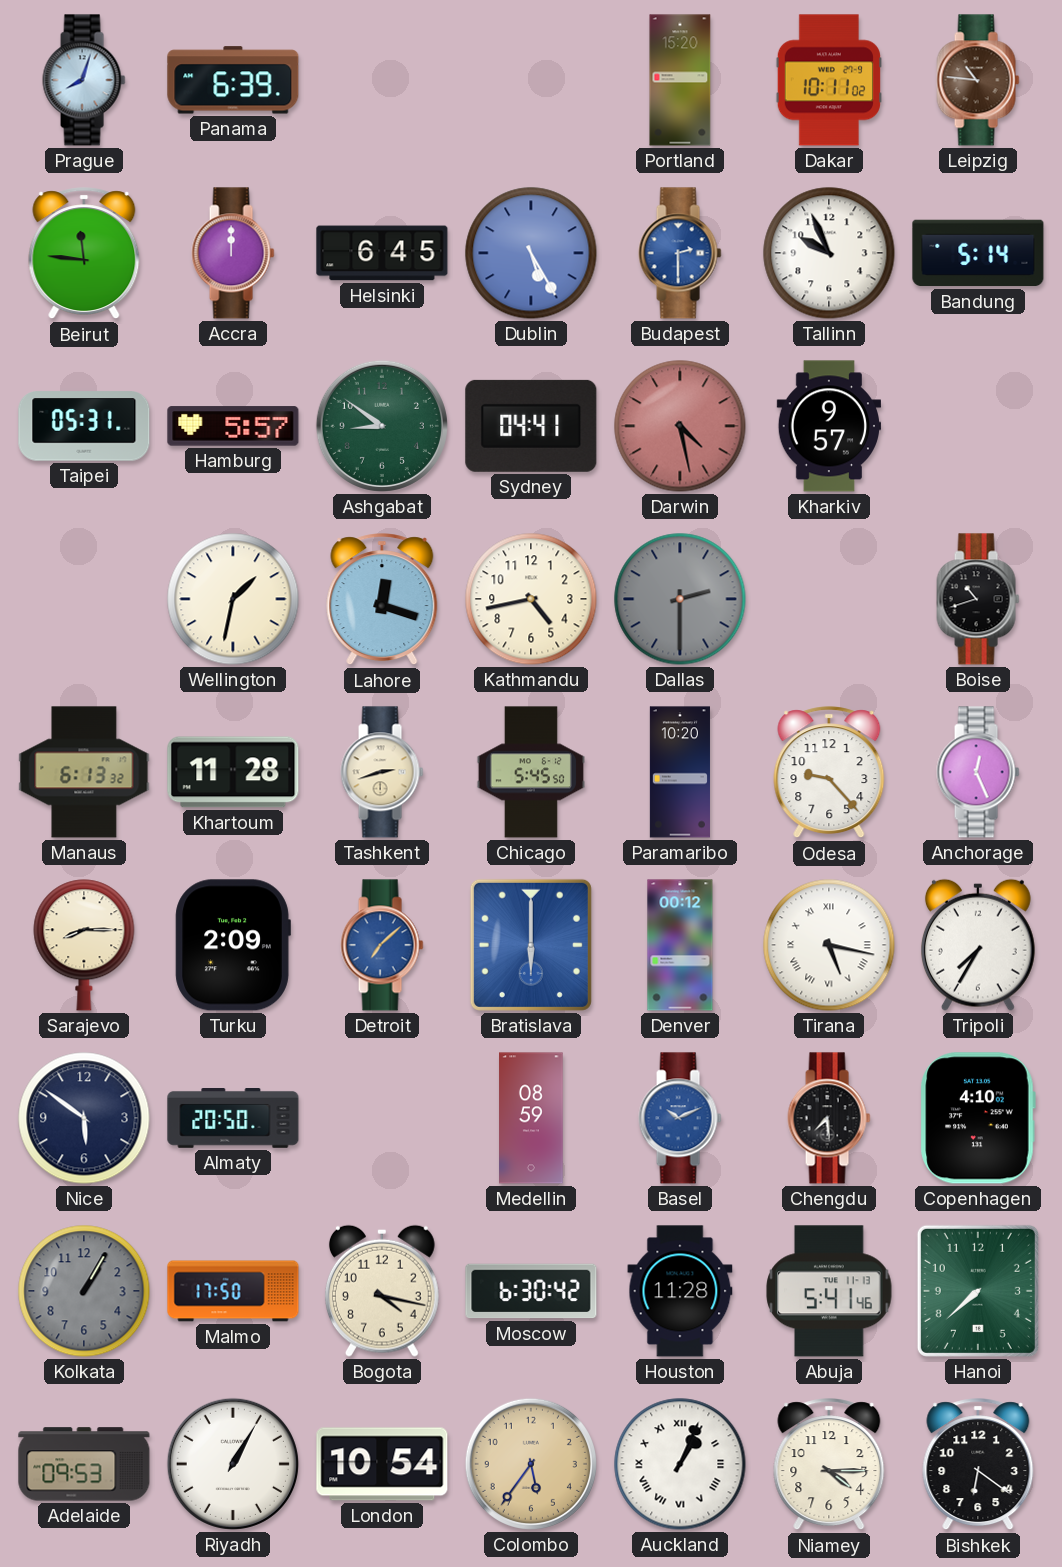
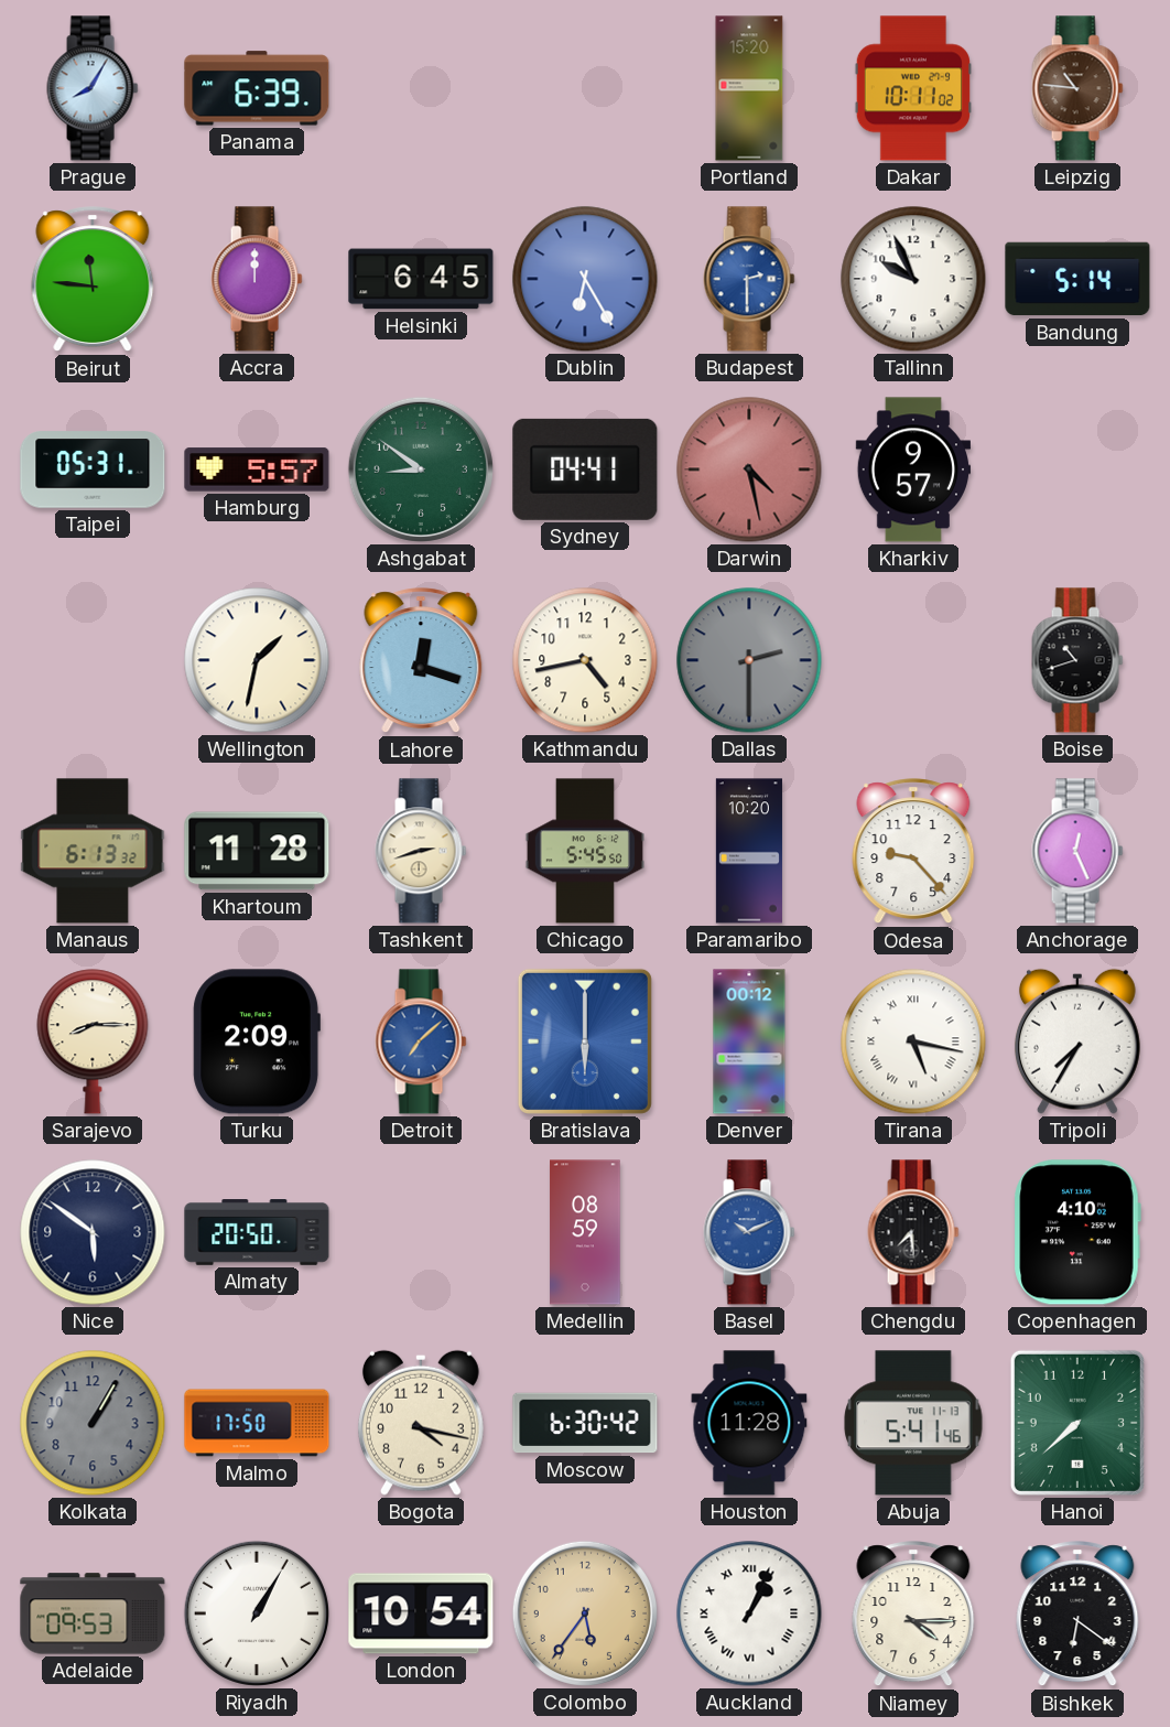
Prague: 8:03 -> 8:05
Dublin: 5:25 -> 6:25
